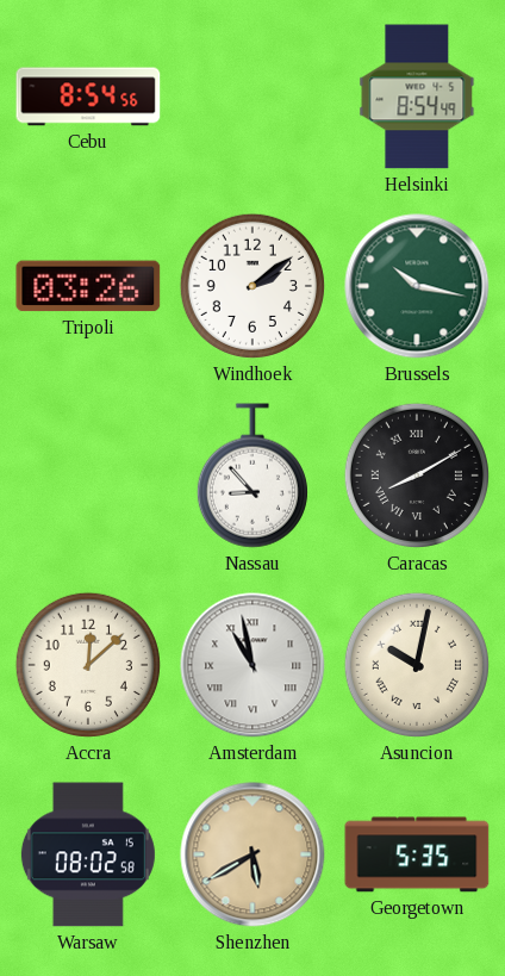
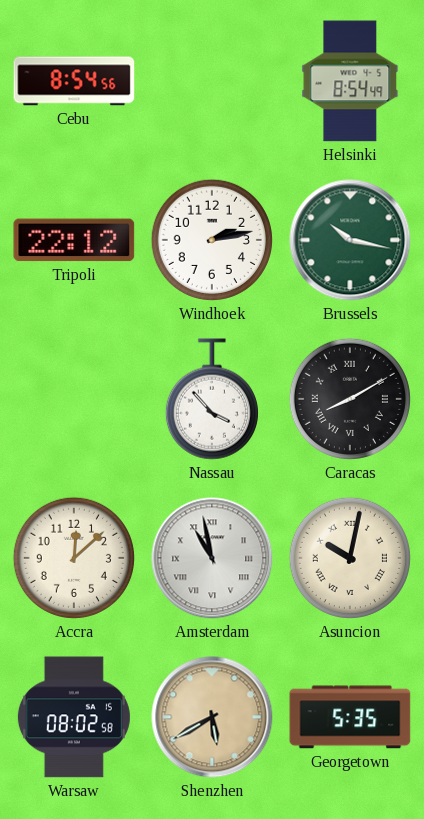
Tripoli: 03:26 -> 22:12
Windhoek: 2:09 -> 2:13
Nassau: 8:53 -> 3:53
